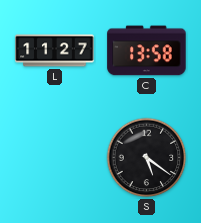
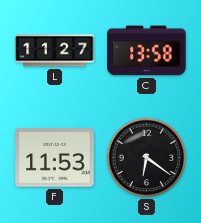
F: none -> 11:53
S: 5:21 -> 6:21
